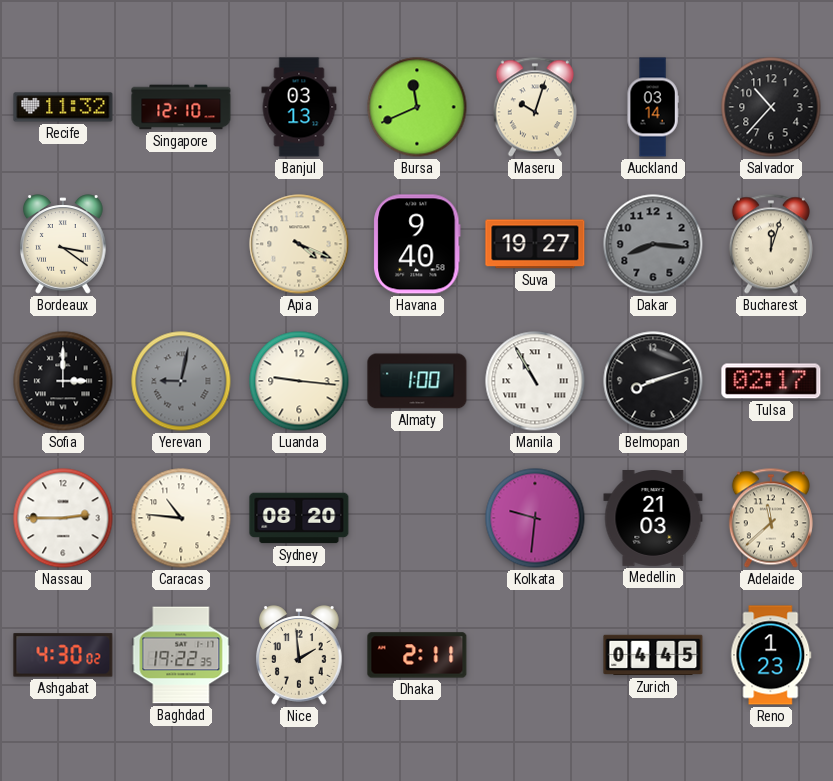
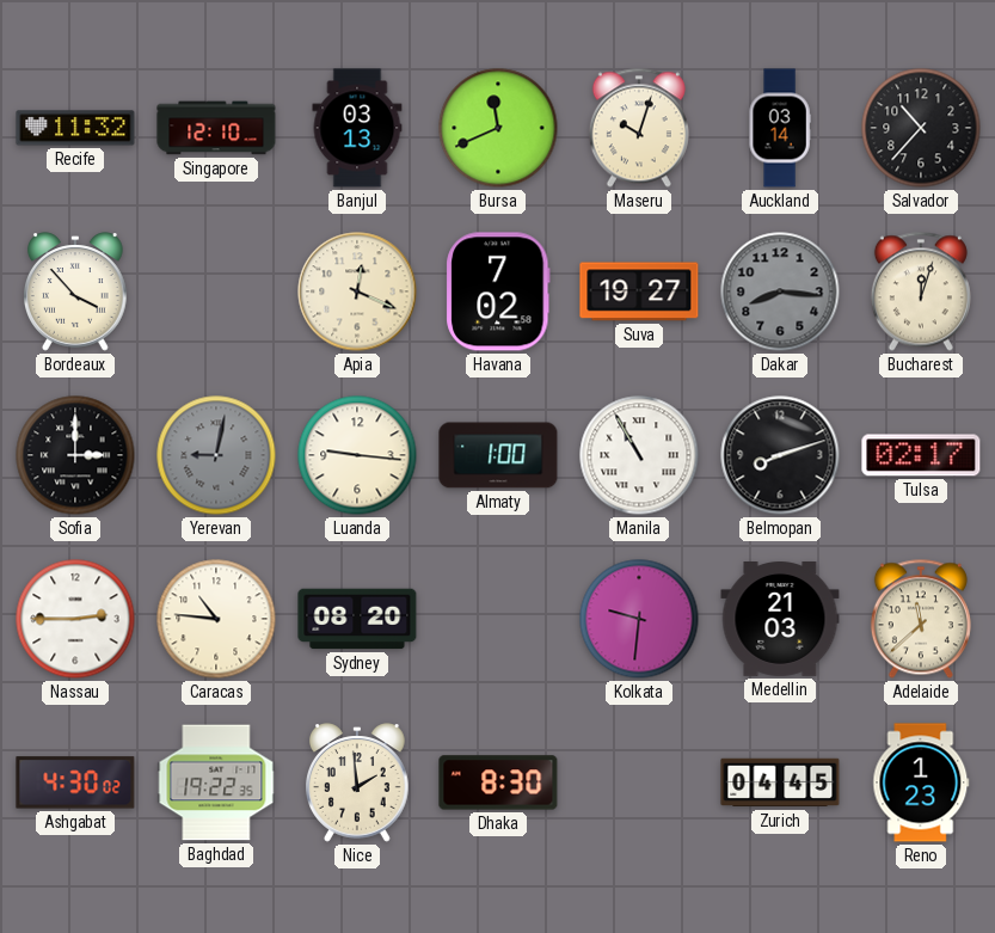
Bordeaux: 3:21 -> 3:53
Apia: 4:19 -> 12:19
Havana: 9:40 -> 7:02
Dhaka: 2:11 -> 8:30
